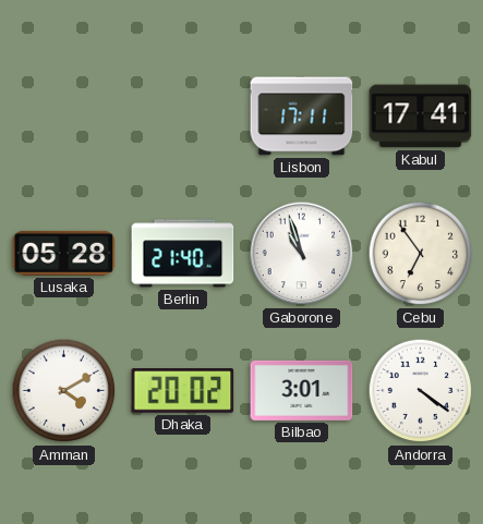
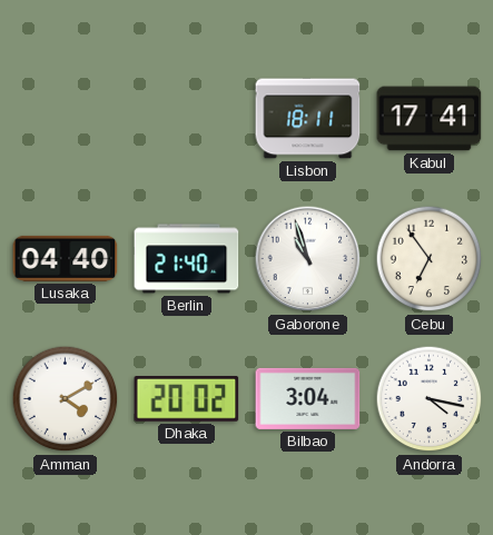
Lisbon: 17:11 -> 18:11
Lusaka: 05:28 -> 04:40
Bilbao: 3:01 -> 3:04
Andorra: 4:21 -> 4:17
